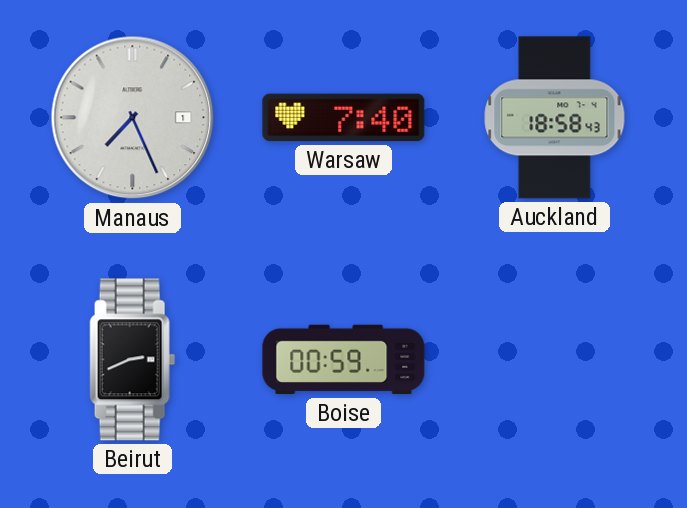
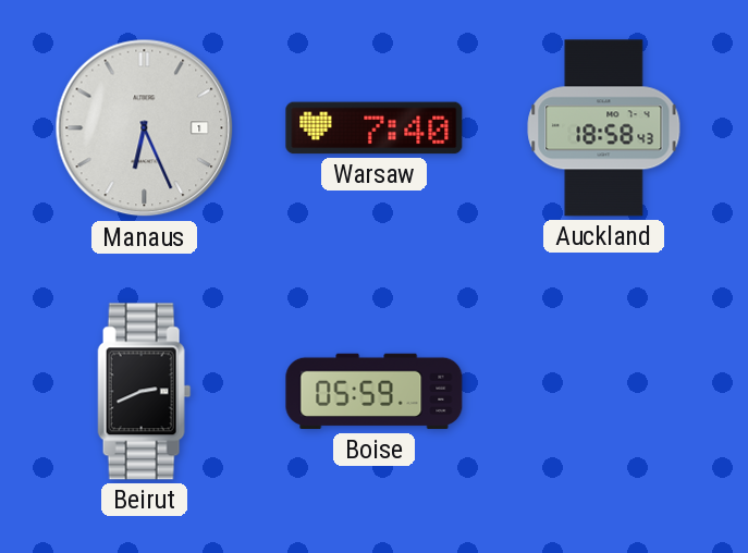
Manaus: 7:26 -> 6:26
Boise: 00:59 -> 05:59
